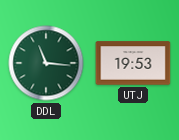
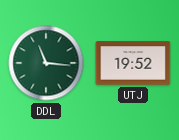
UTJ: 19:53 -> 19:52
